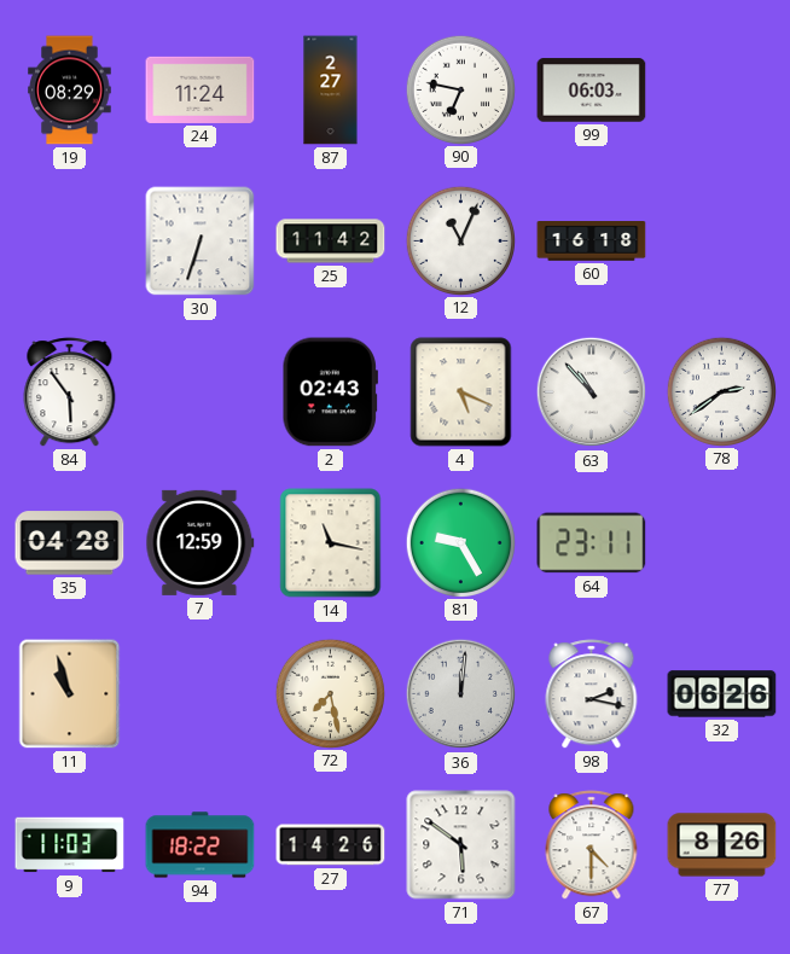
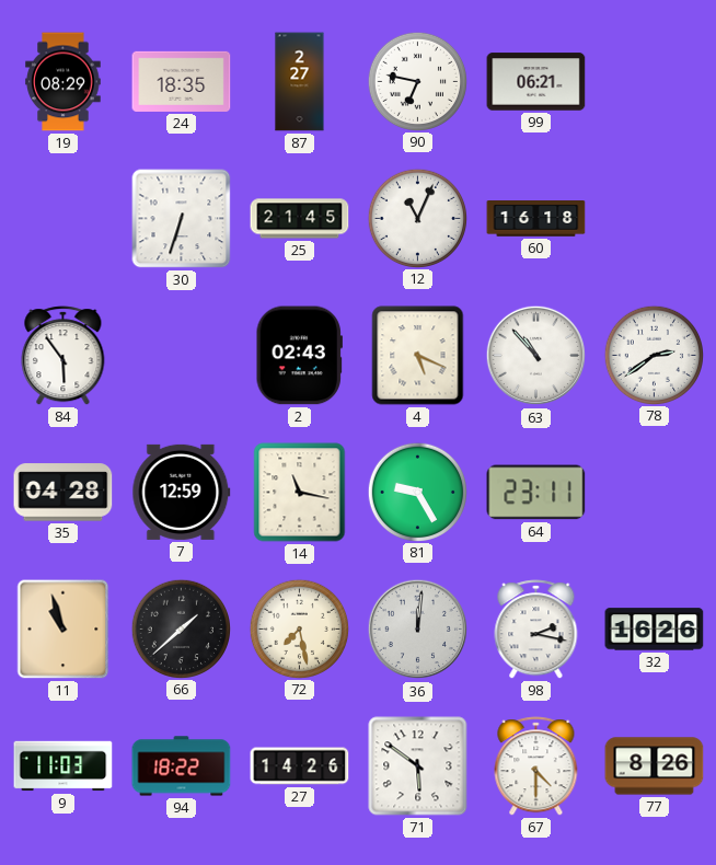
24: 11:24 -> 18:35
99: 06:03 -> 06:21
25: 11:42 -> 21:45
66: none -> 1:38
32: 06:26 -> 16:26
